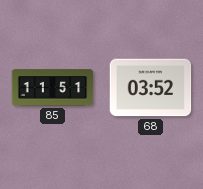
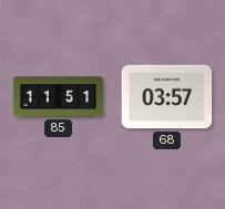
68: 03:52 -> 03:57
